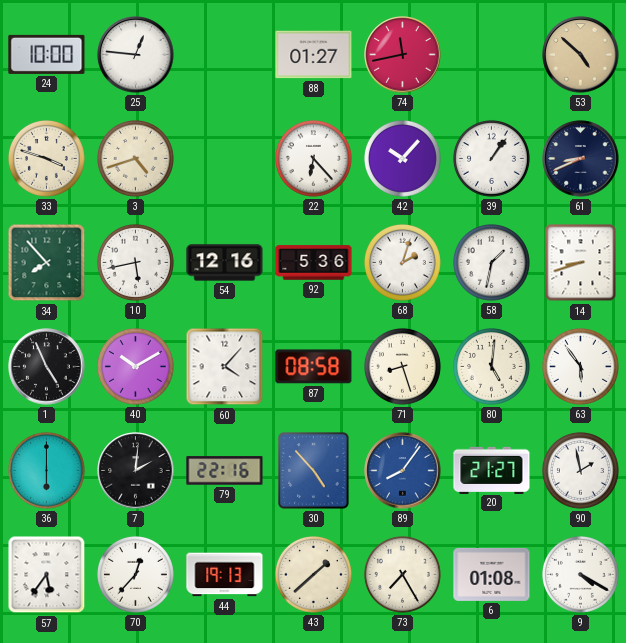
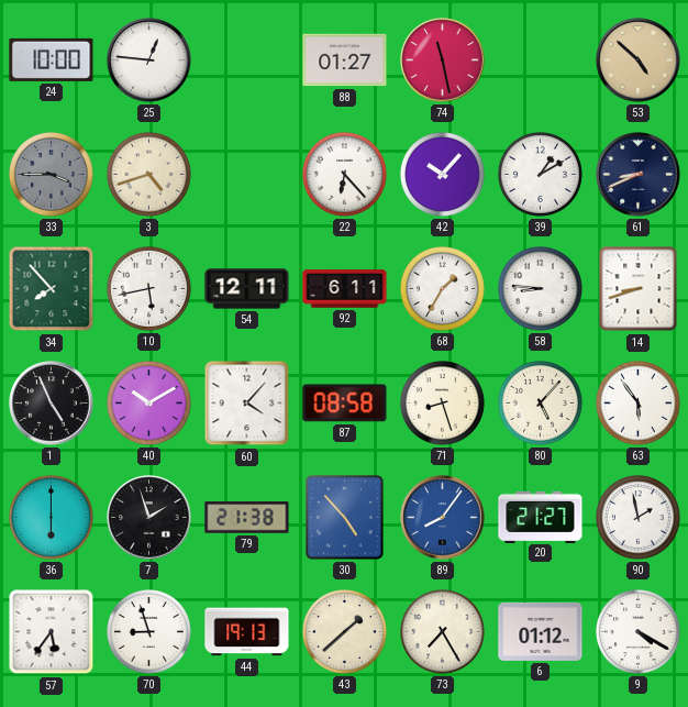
74: 11:43 -> 11:28
33: 3:48 -> 3:45
33 dial: cream -> grey
39: 1:06 -> 1:10
54: 12:16 -> 12:11
92: 5:36 -> 6:11
68: 2:03 -> 1:35
58: 1:32 -> 8:46
80: 5:01 -> 5:07
7: 2:01 -> 1:57
79: 22:16 -> 21:38
70: 12:37 -> 8:57
6: 01:08 -> 01:12
